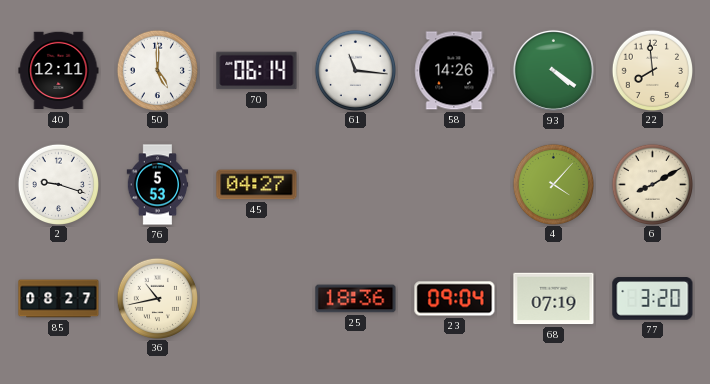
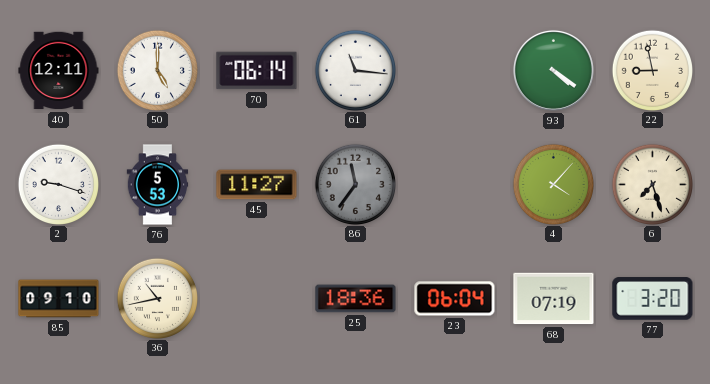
58: 14:26 -> none
22: 7:59 -> 8:58
45: 04:27 -> 11:27
86: none -> 11:36
6: 8:10 -> 7:27
85: 08:27 -> 09:10
23: 09:04 -> 06:04
